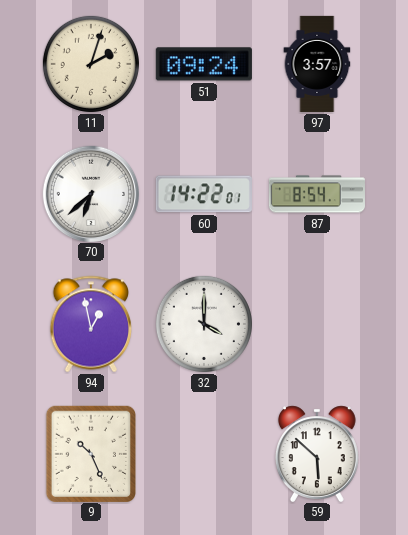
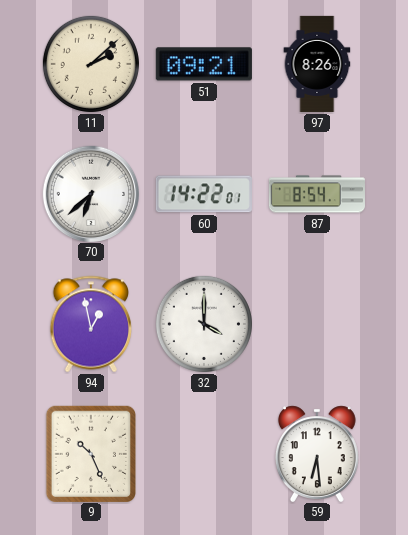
11: 2:03 -> 2:08
51: 09:24 -> 09:21
97: 3:57 -> 8:26
59: 5:52 -> 6:29
